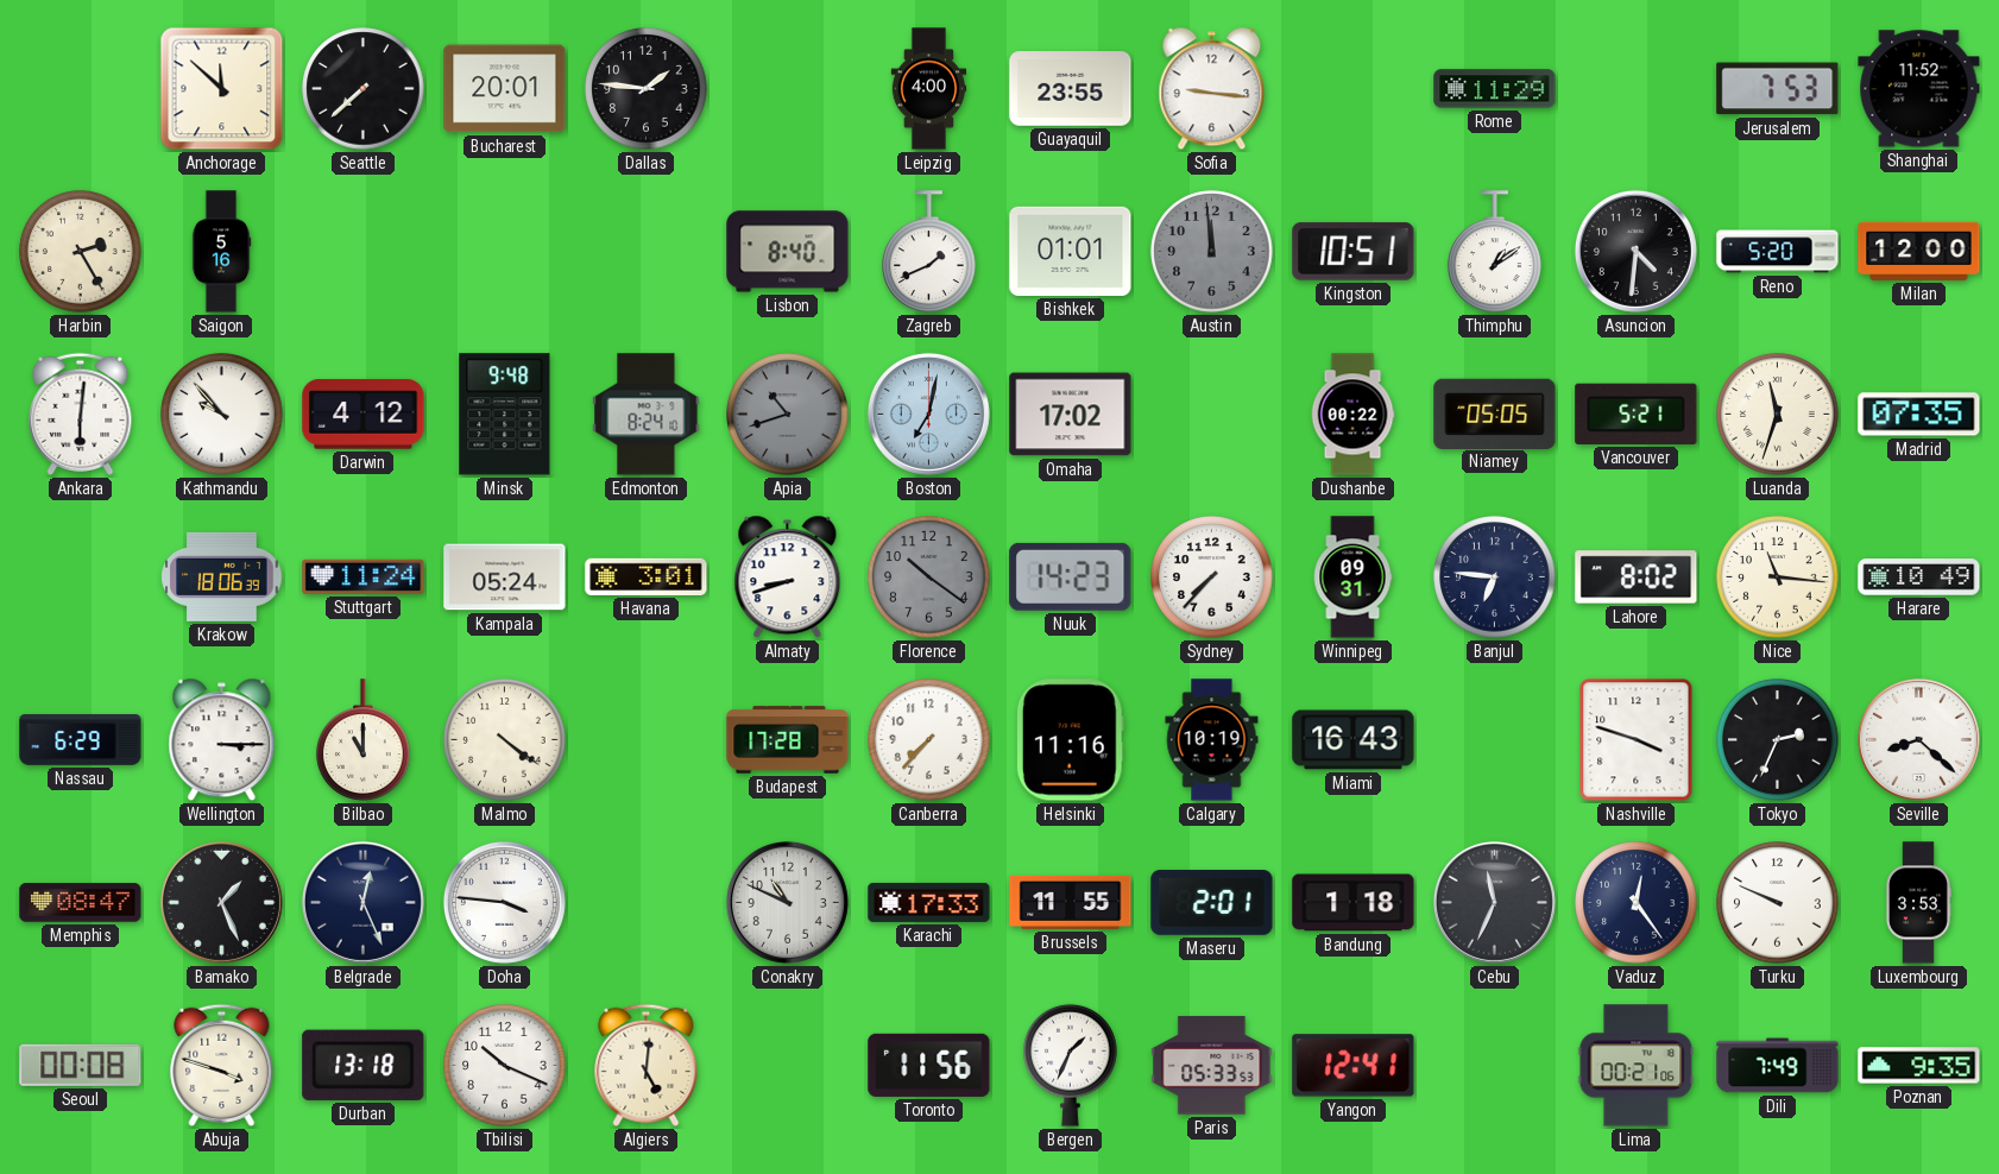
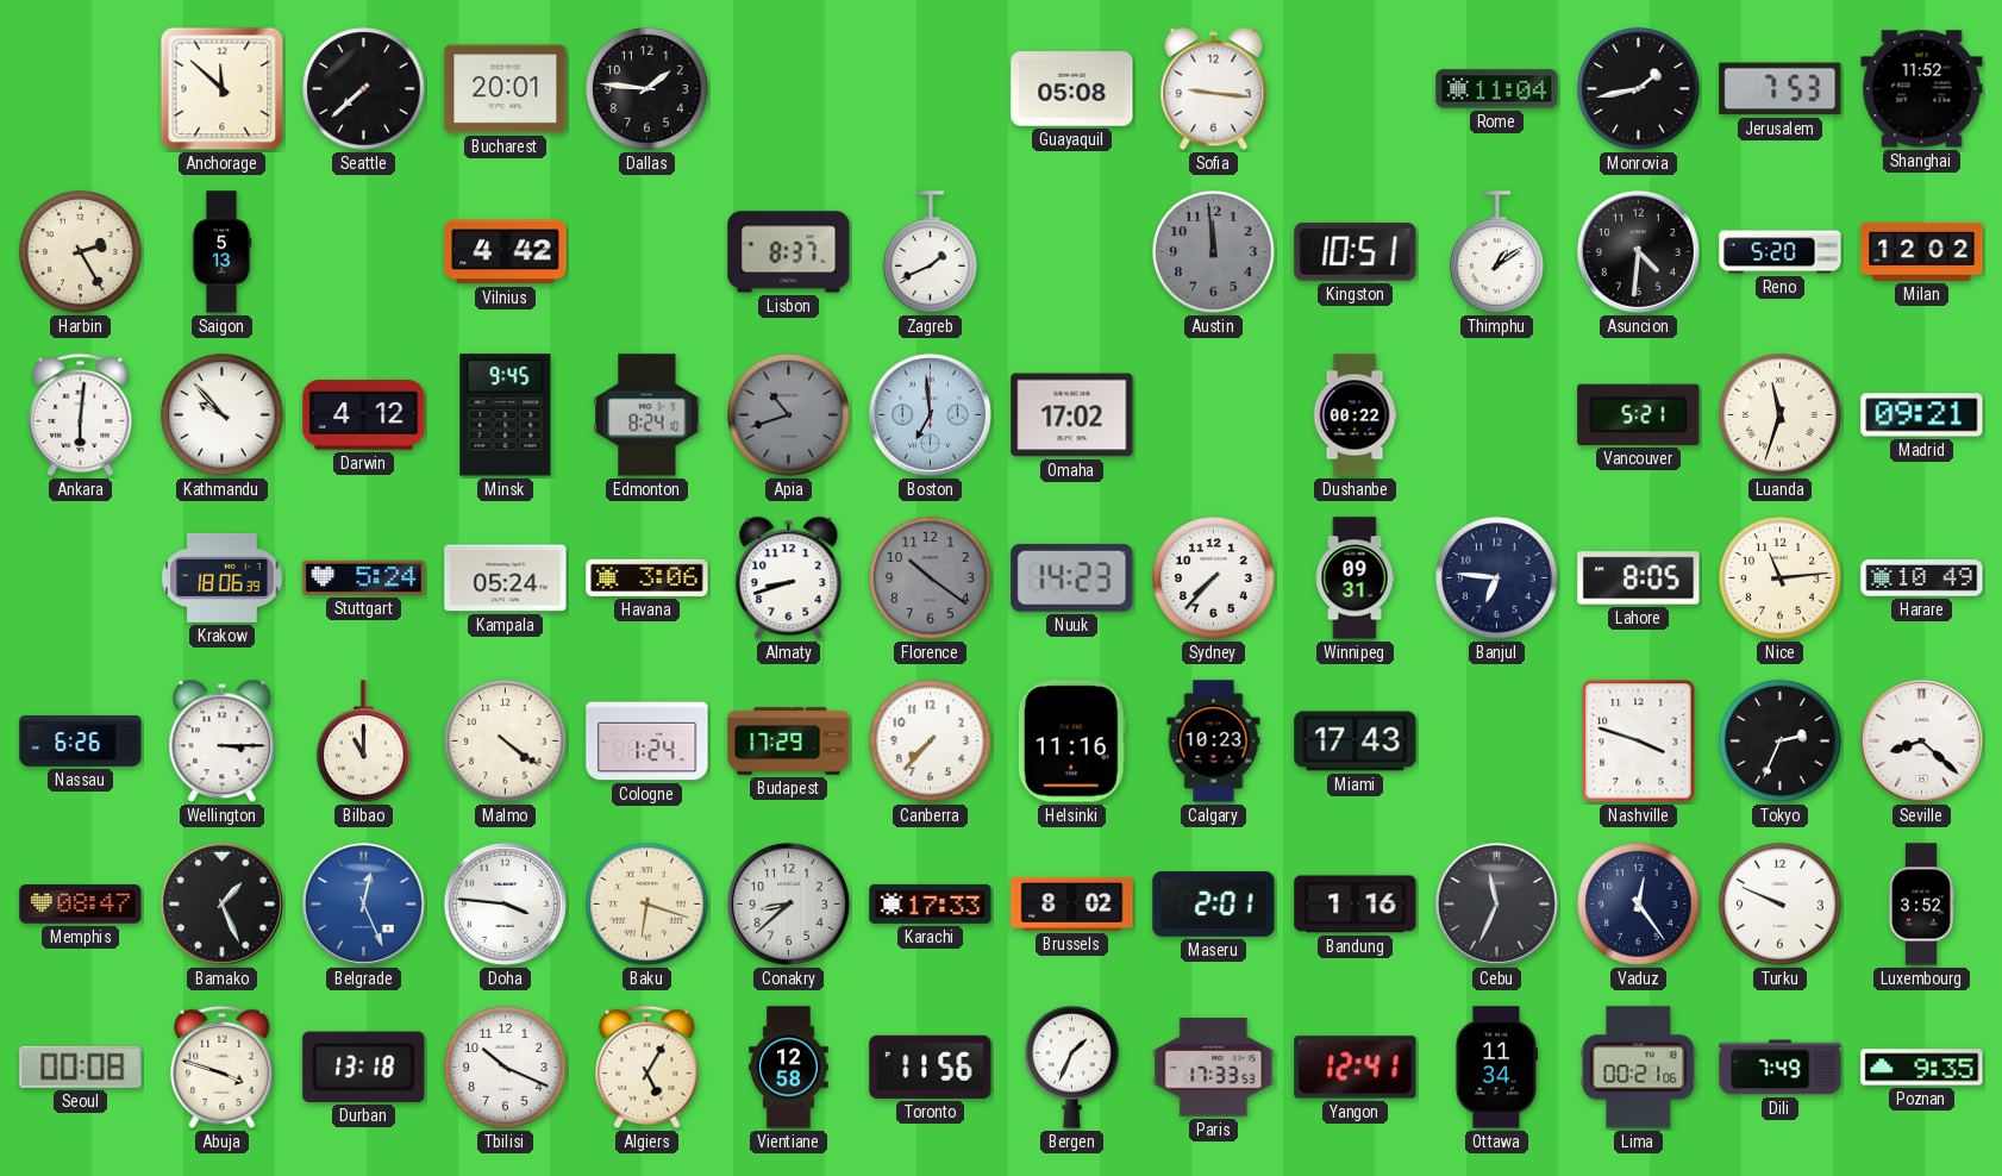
Leipzig: 4:00 -> none
Guayaquil: 23:55 -> 05:08
Rome: 11:29 -> 11:04
Monrovia: none -> 1:43
Saigon: 5:16 -> 5:13
Vilnius: none -> 4:42
Lisbon: 8:40 -> 8:37
Bishkek: 01:01 -> none
Milan: 12:00 -> 12:02
Minsk: 9:48 -> 9:45
Boston: 7:02 -> 6:59
Niamey: 05:05 -> none
Madrid: 07:35 -> 09:21
Stuttgart: 11:24 -> 5:24
Havana: 3:01 -> 3:06
Lahore: 8:02 -> 8:05
Nice: 11:16 -> 11:14
Nassau: 6:29 -> 6:26
Cologne: none -> 1:24
Budapest: 17:28 -> 17:29
Calgary: 10:19 -> 10:23
Miami: 16:43 -> 17:43
Belgrade dial: navy -> blue
Baku: none -> 6:18
Conakry: 10:49 -> 8:38
Brussels: 11:55 -> 8:02
Bandung: 1:18 -> 1:16
Luxembourg: 3:53 -> 3:52
Algiers: 5:01 -> 5:05
Vientiane: none -> 12:58
Paris: 05:33 -> 17:33
Ottawa: none -> 11:34
